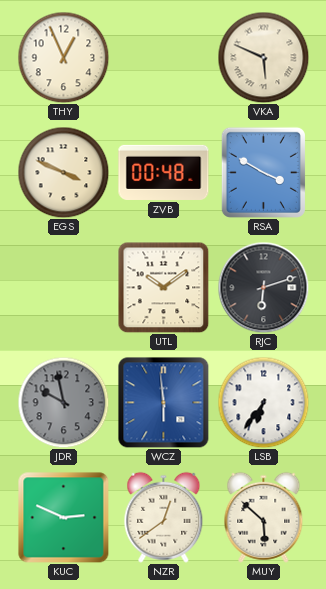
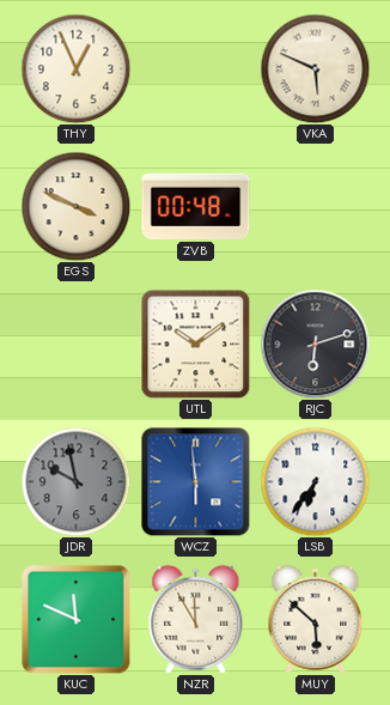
RSA: 3:50 -> none
KUC: 2:49 -> 11:49
NZR: 12:39 -> 11:55
